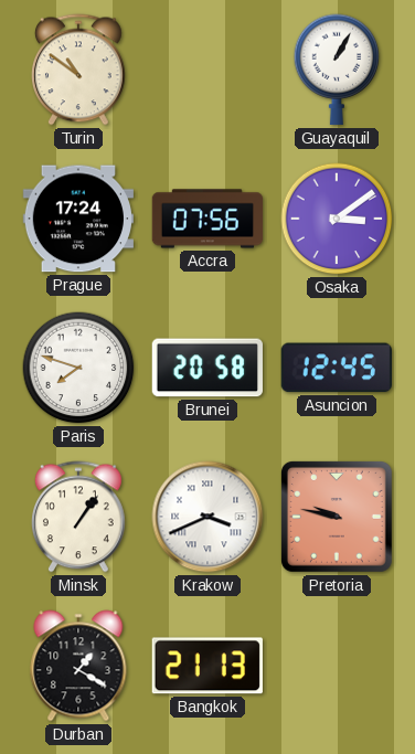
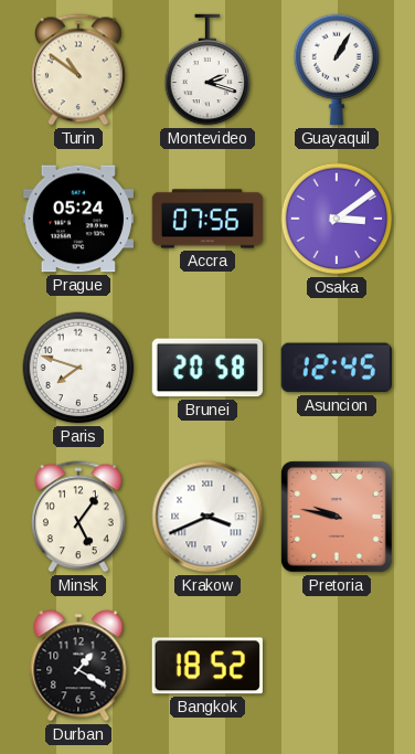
Montevideo: none -> 2:18
Prague: 17:24 -> 05:24
Minsk: 1:06 -> 5:06
Bangkok: 21:13 -> 18:52
